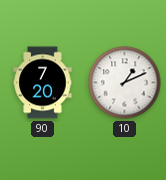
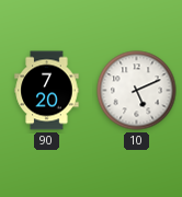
10: 1:11 -> 5:11
